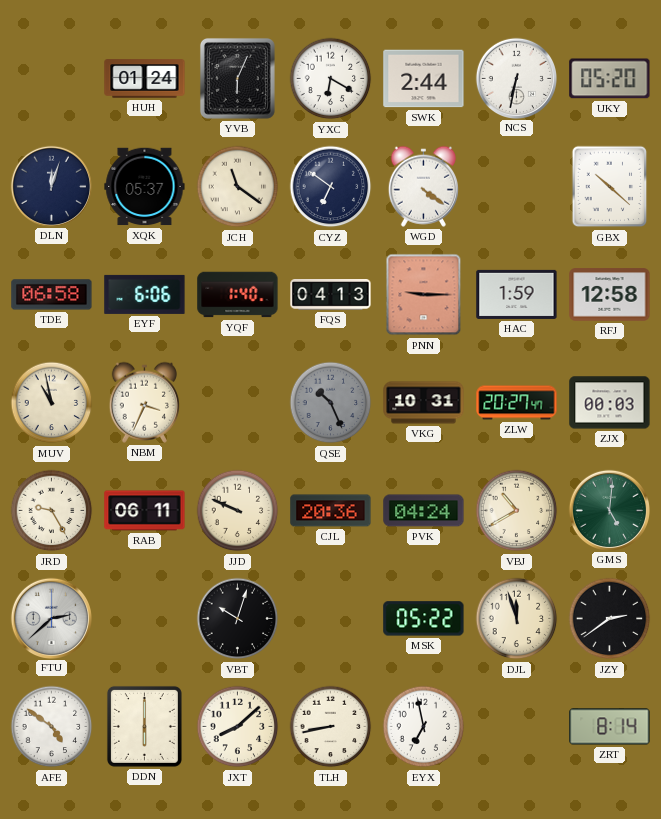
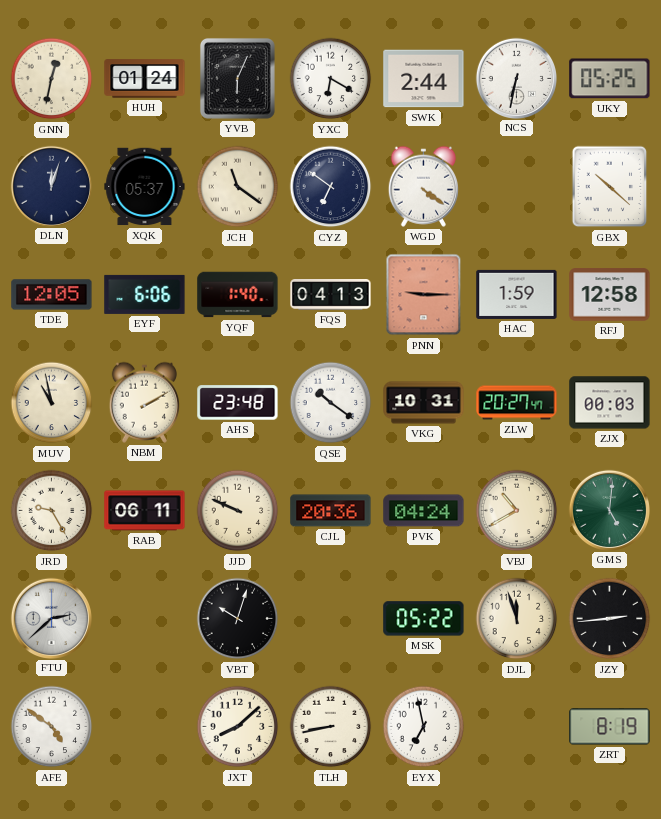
GNN: none -> 12:32
UKY: 05:20 -> 05:25
TDE: 06:58 -> 12:05
NBM: 3:34 -> 2:10
AHS: none -> 23:48
QSE: 10:26 -> 10:21
QSE dial: grey -> white
JZY: 2:39 -> 2:44
DDN: 6:00 -> none
ZRT: 8:14 -> 8:19
